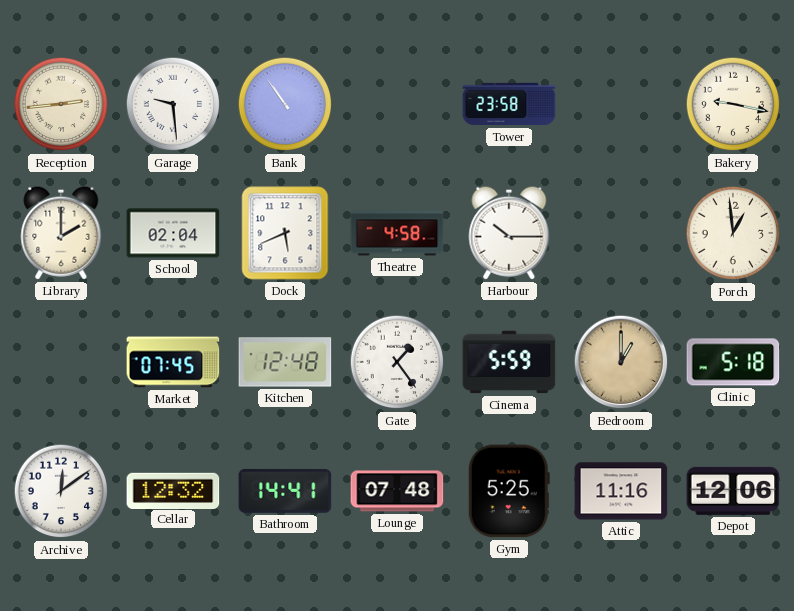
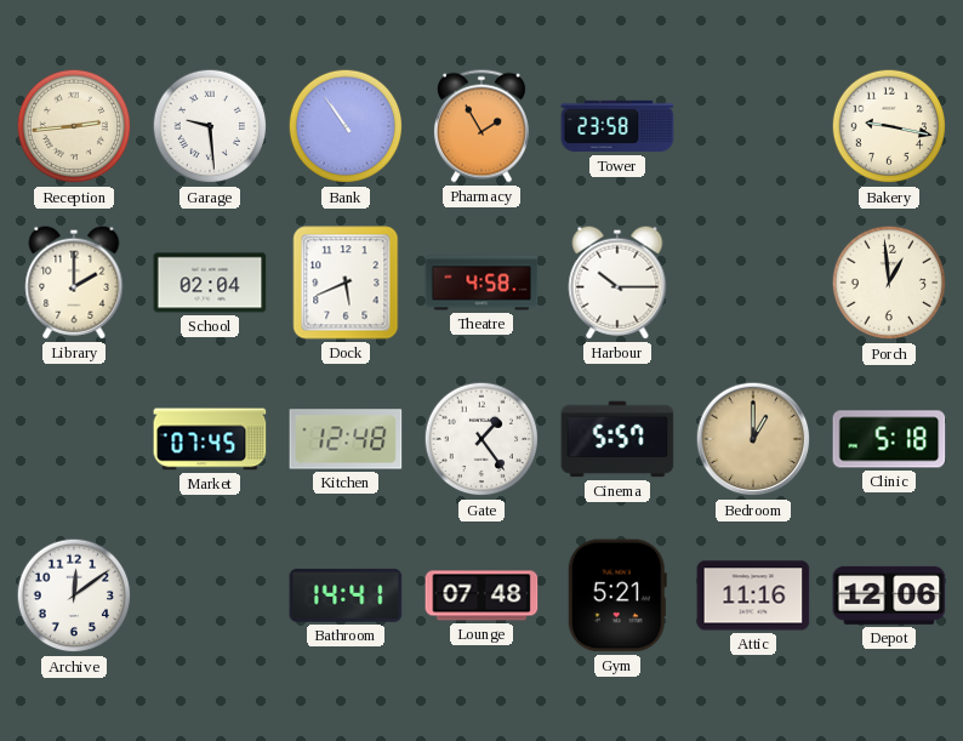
Pharmacy: none -> 1:55
Cinema: 5:59 -> 5:57
Cellar: 12:32 -> none
Gym: 5:25 -> 5:21
